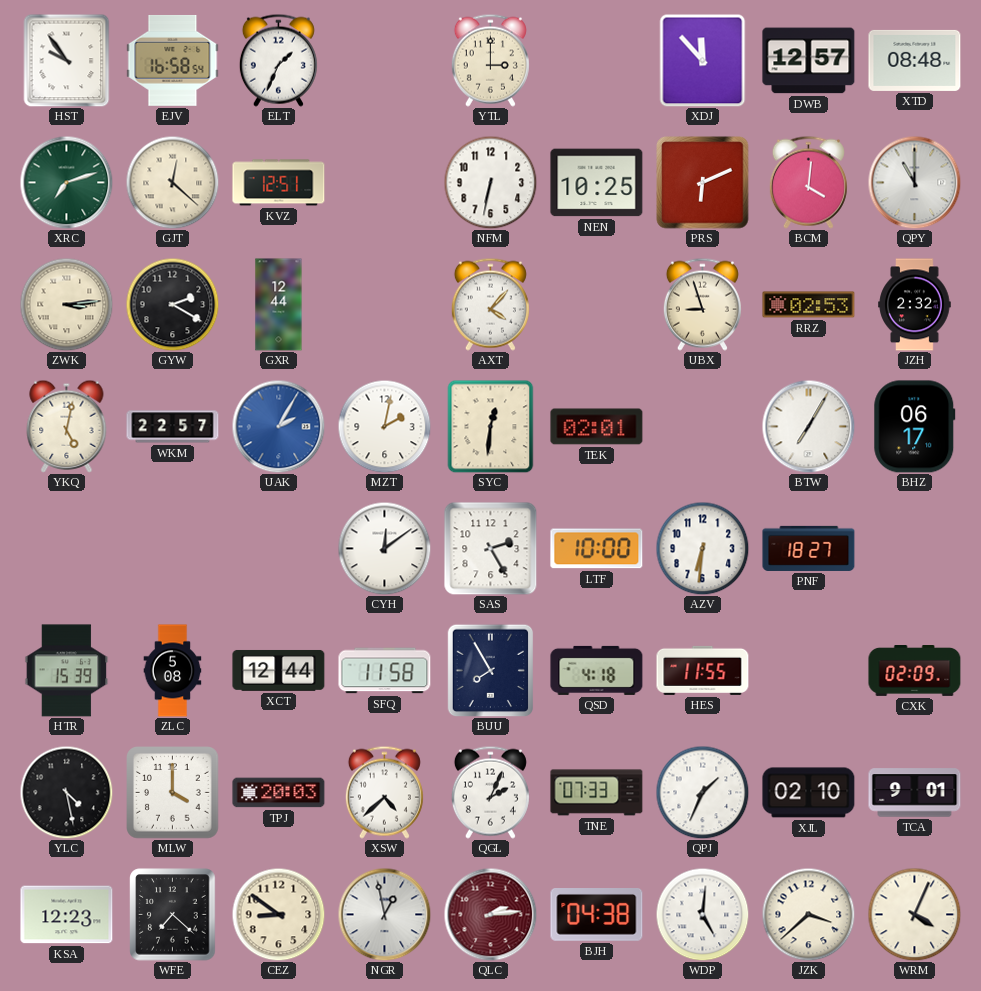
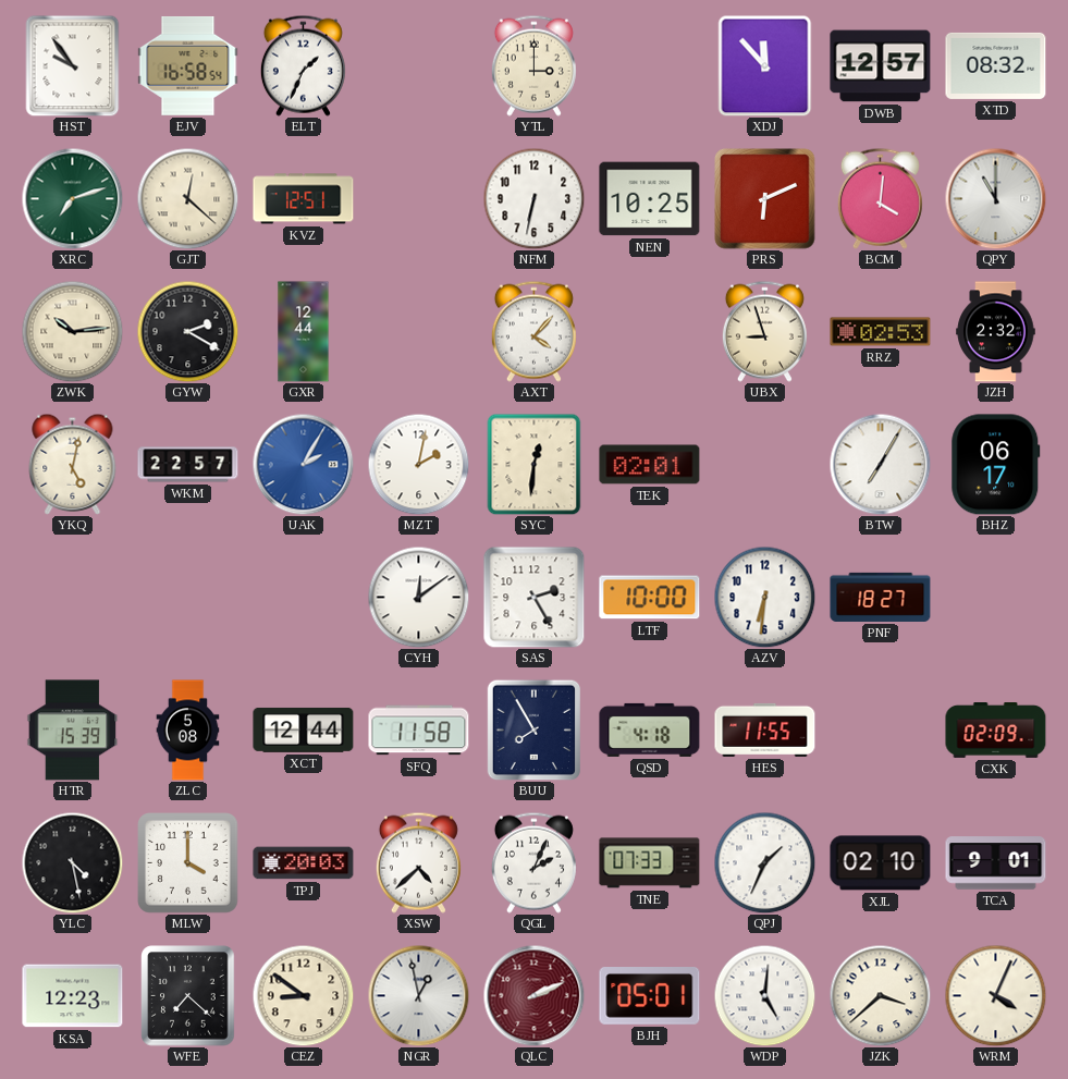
XTD: 08:48 -> 08:32
ZWK: 3:14 -> 10:14
QLC: 2:14 -> 2:11
BJH: 04:38 -> 05:01
